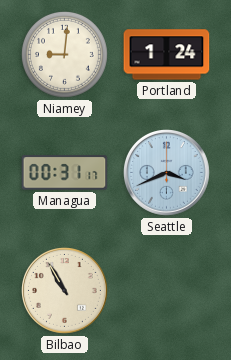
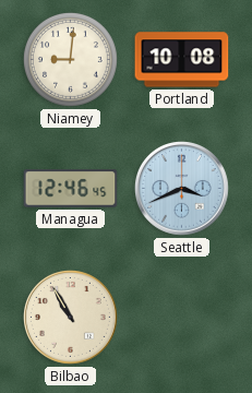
Portland: 1:24 -> 10:08
Managua: 00:31 -> 12:46
